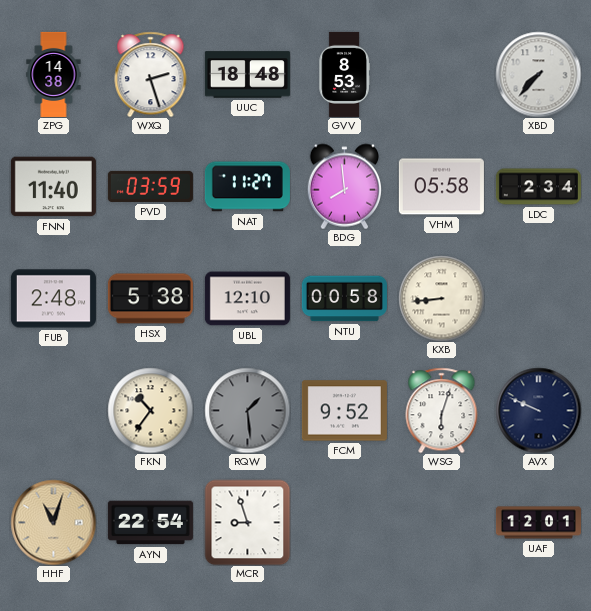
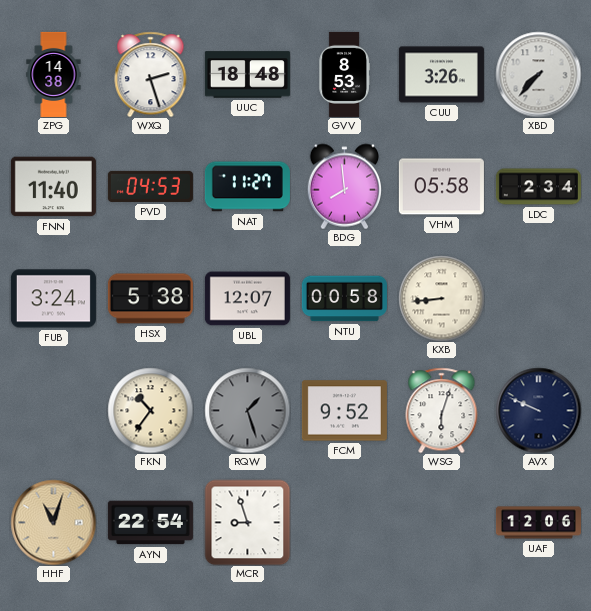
CUU: none -> 3:26
PVD: 03:59 -> 04:53
FUB: 2:48 -> 3:24
UBL: 12:10 -> 12:07
RQW: 1:29 -> 1:27
UAF: 12:01 -> 12:06
